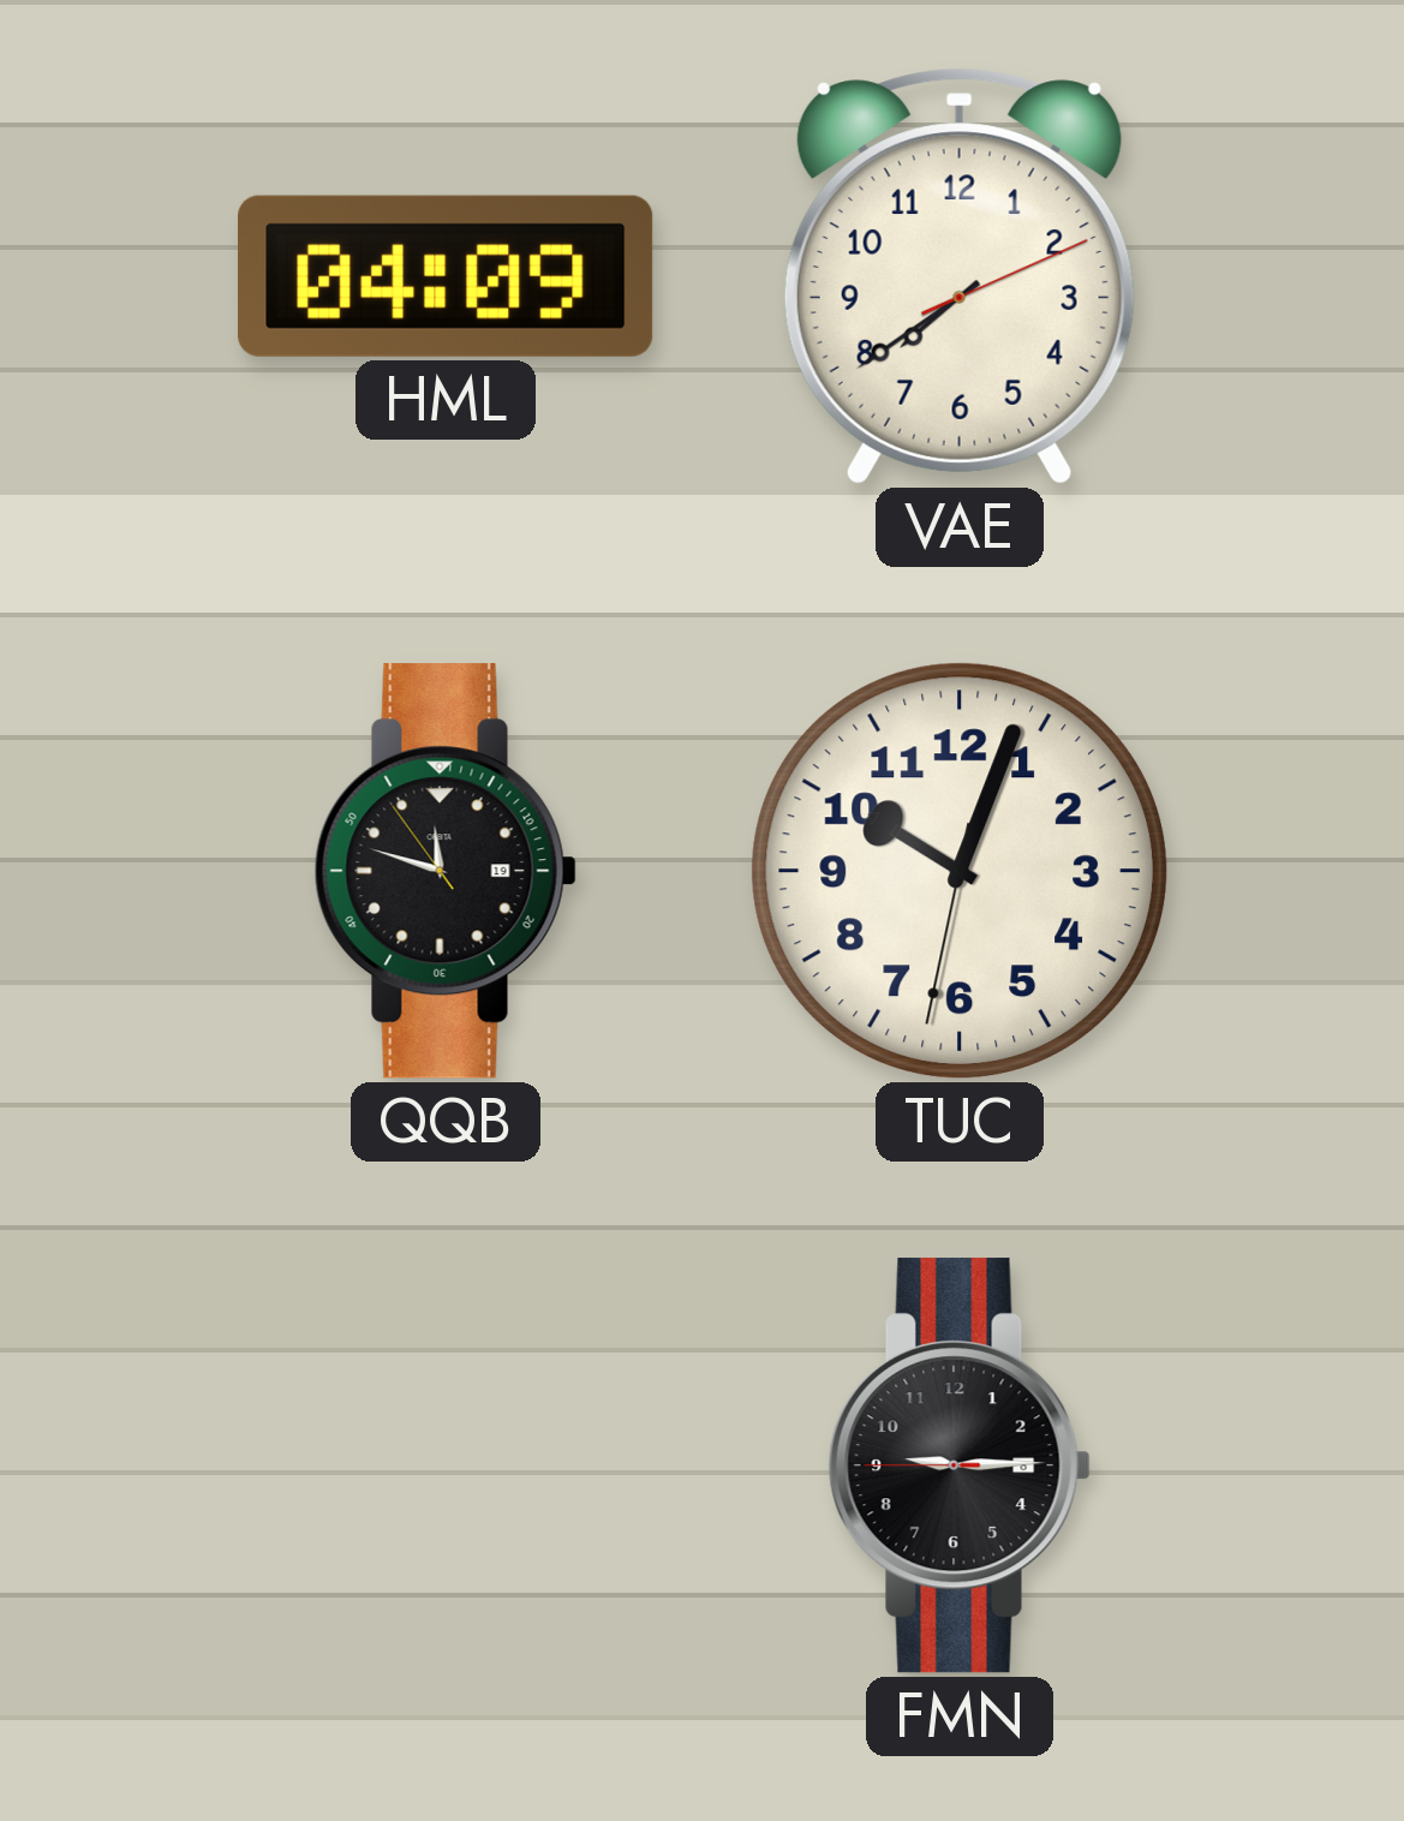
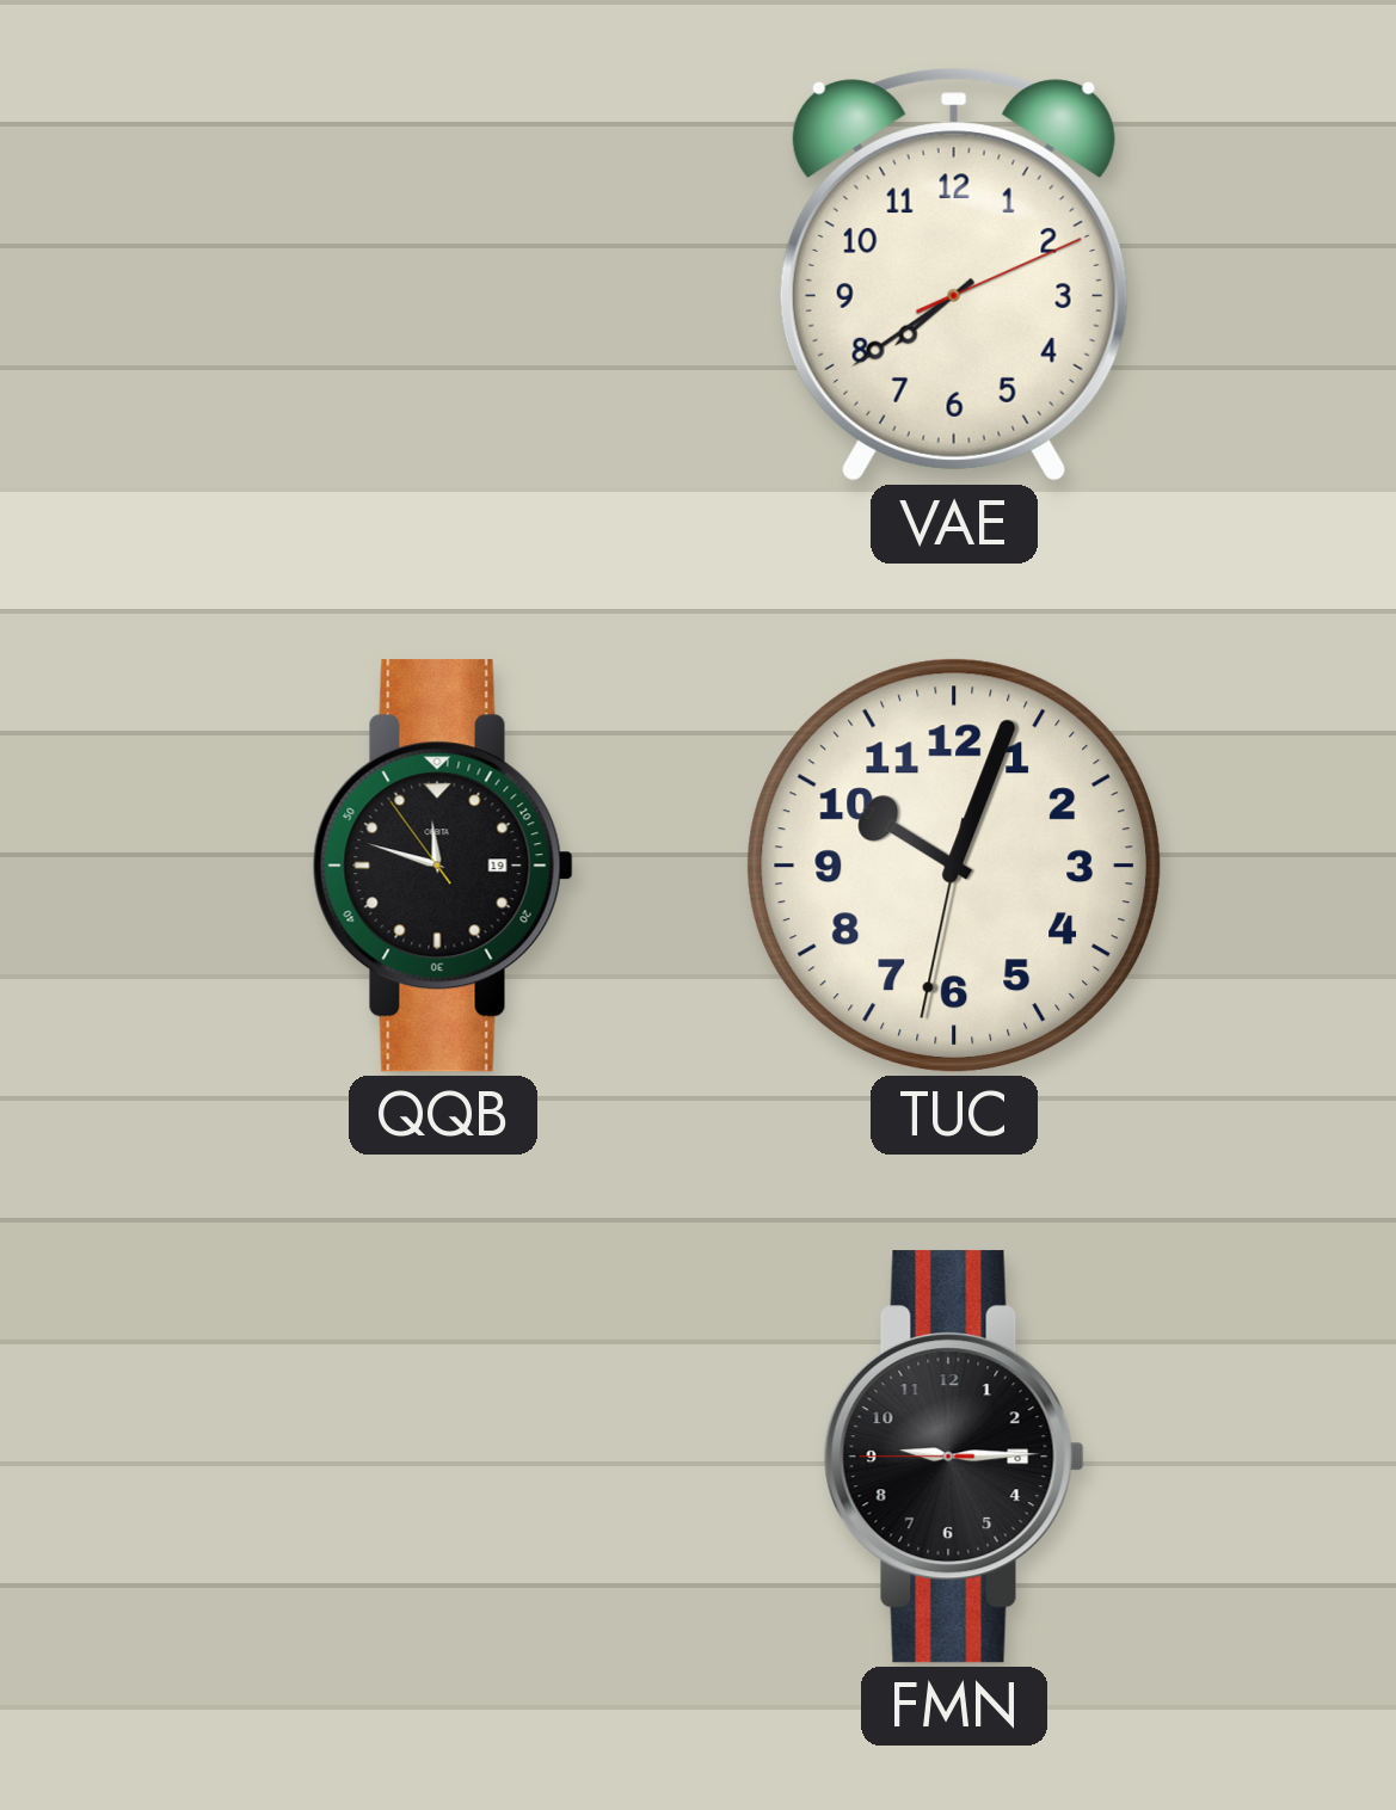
HML: 04:09 -> none
